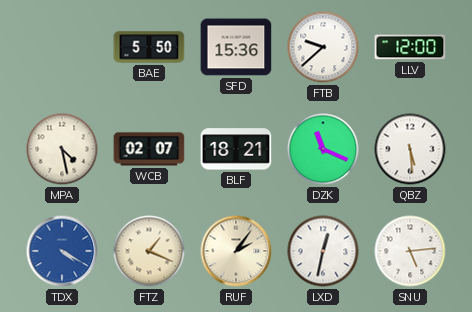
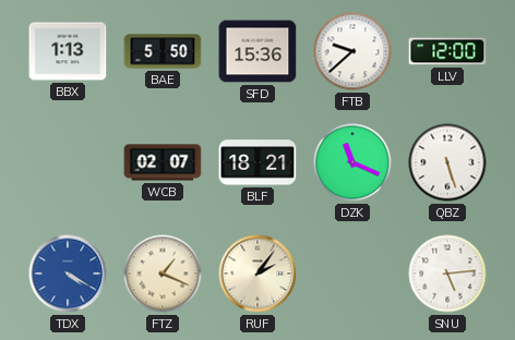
BBX: none -> 1:13
MPA: 4:28 -> none
QBZ: 5:29 -> 5:27
LXD: 12:32 -> none
